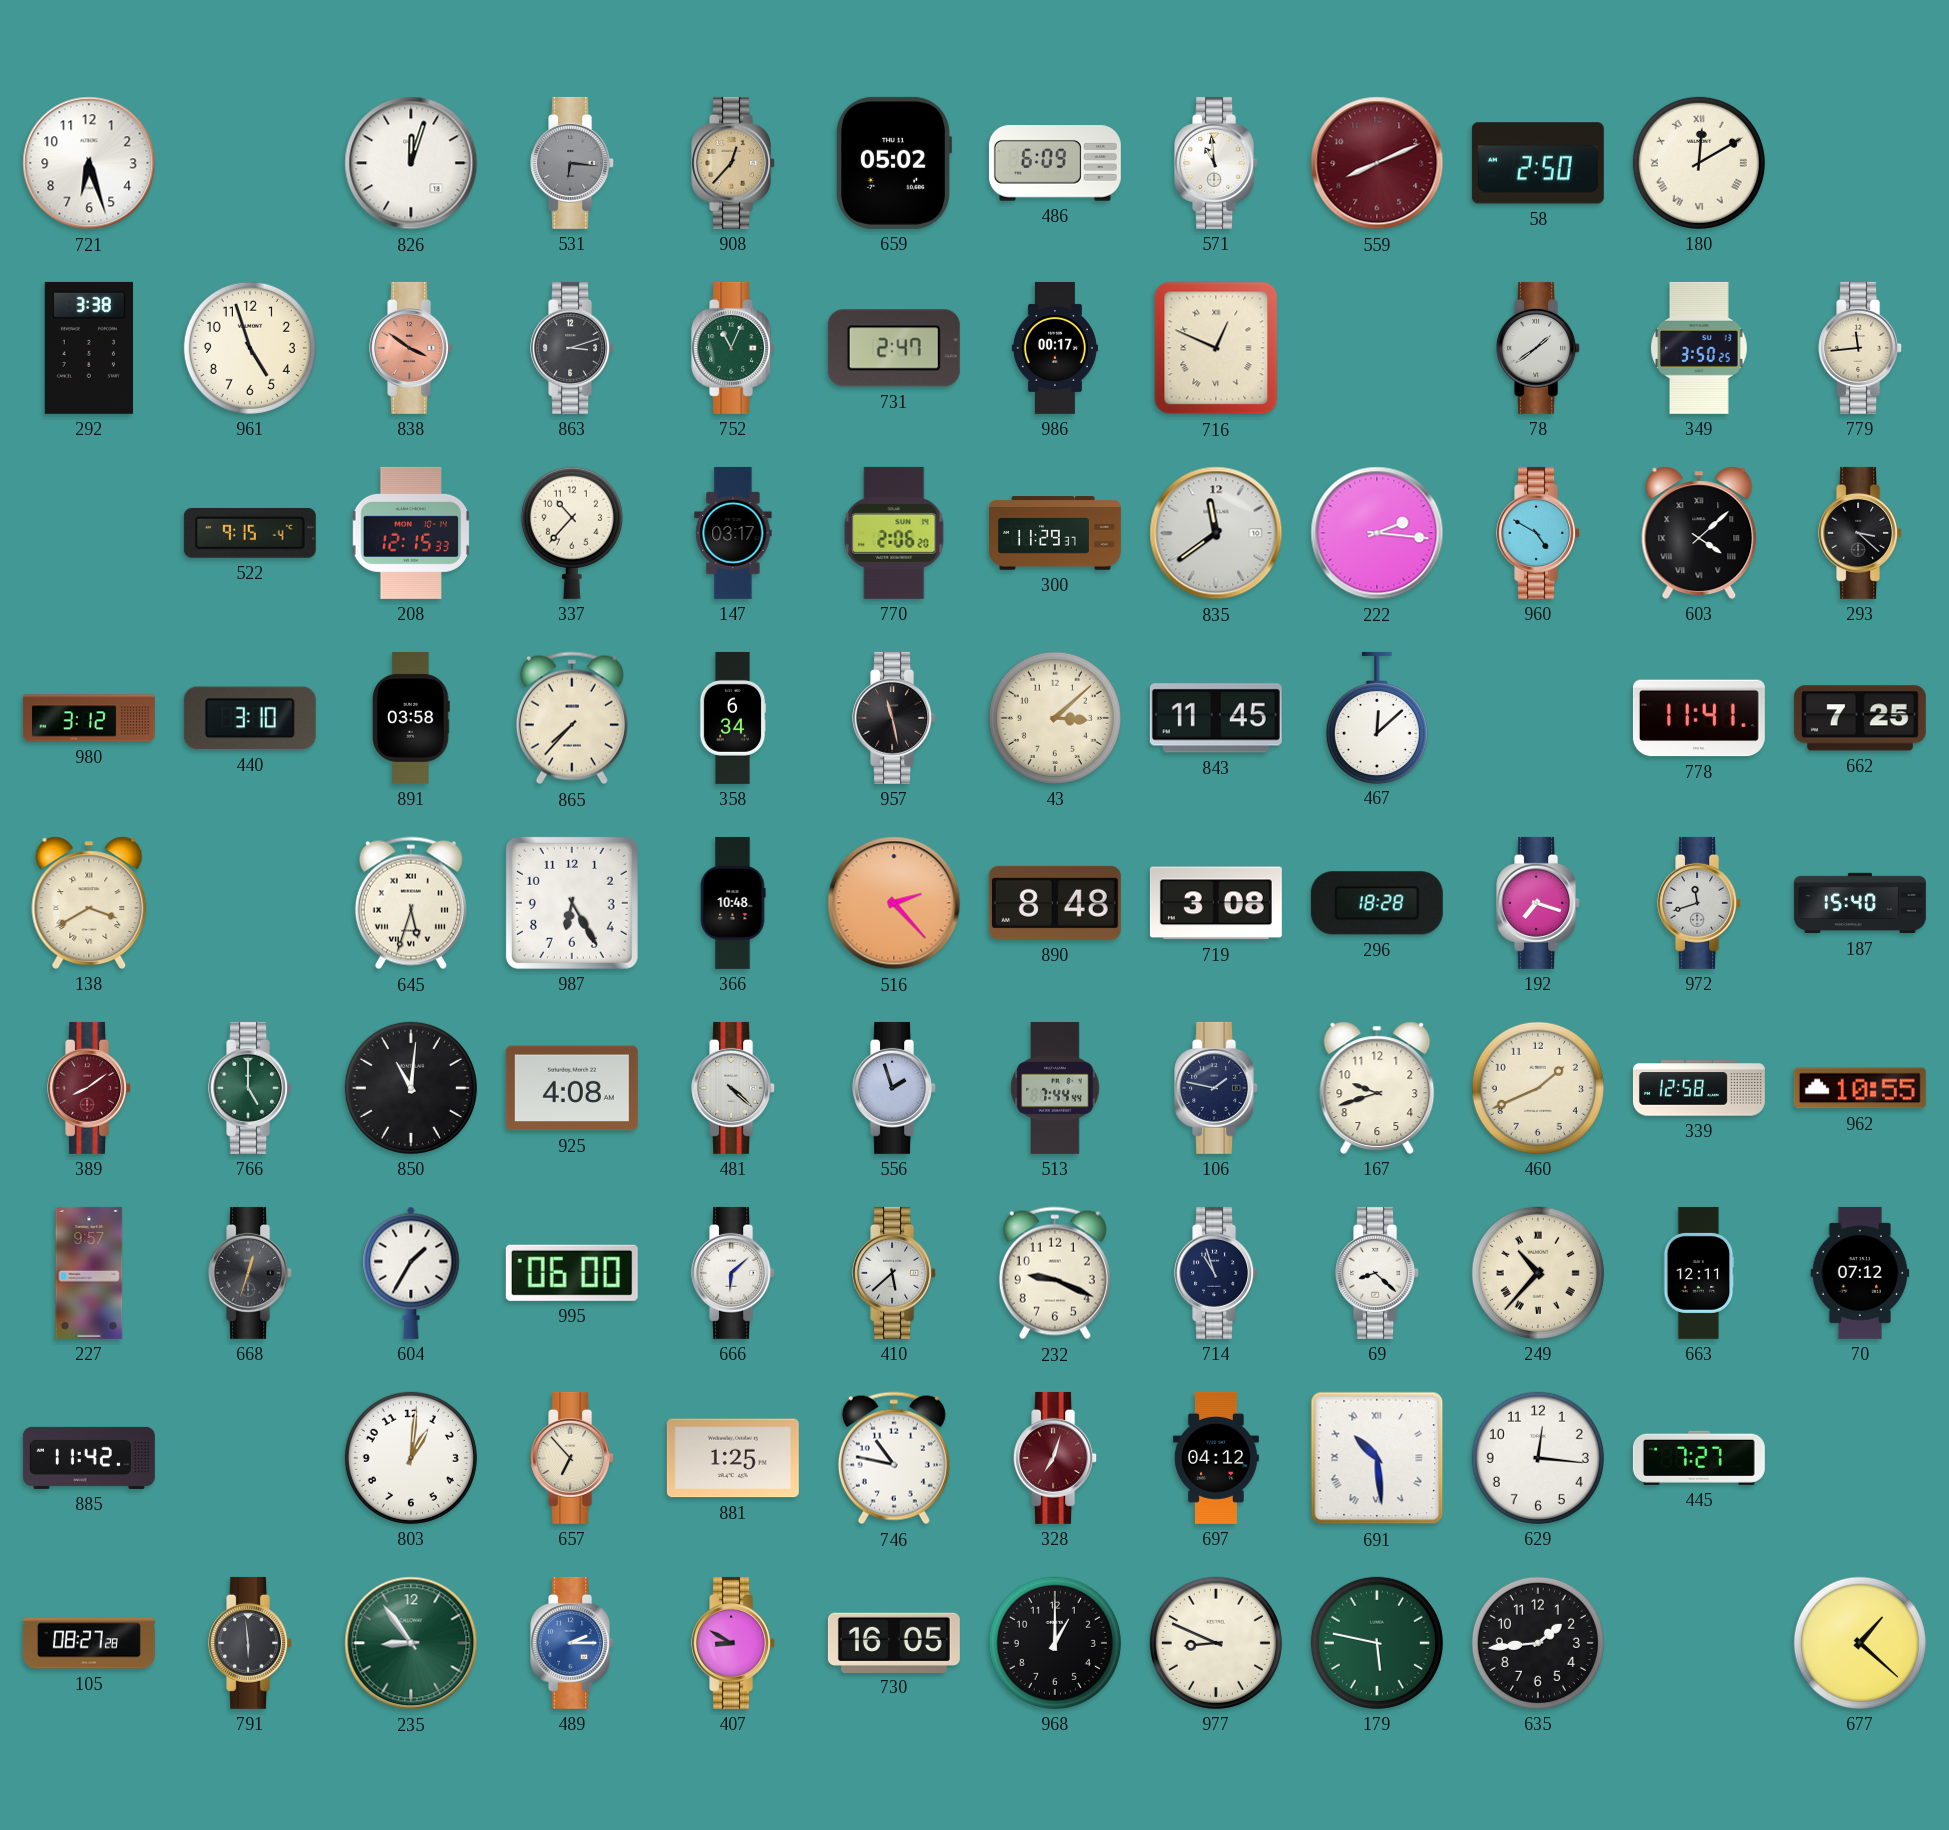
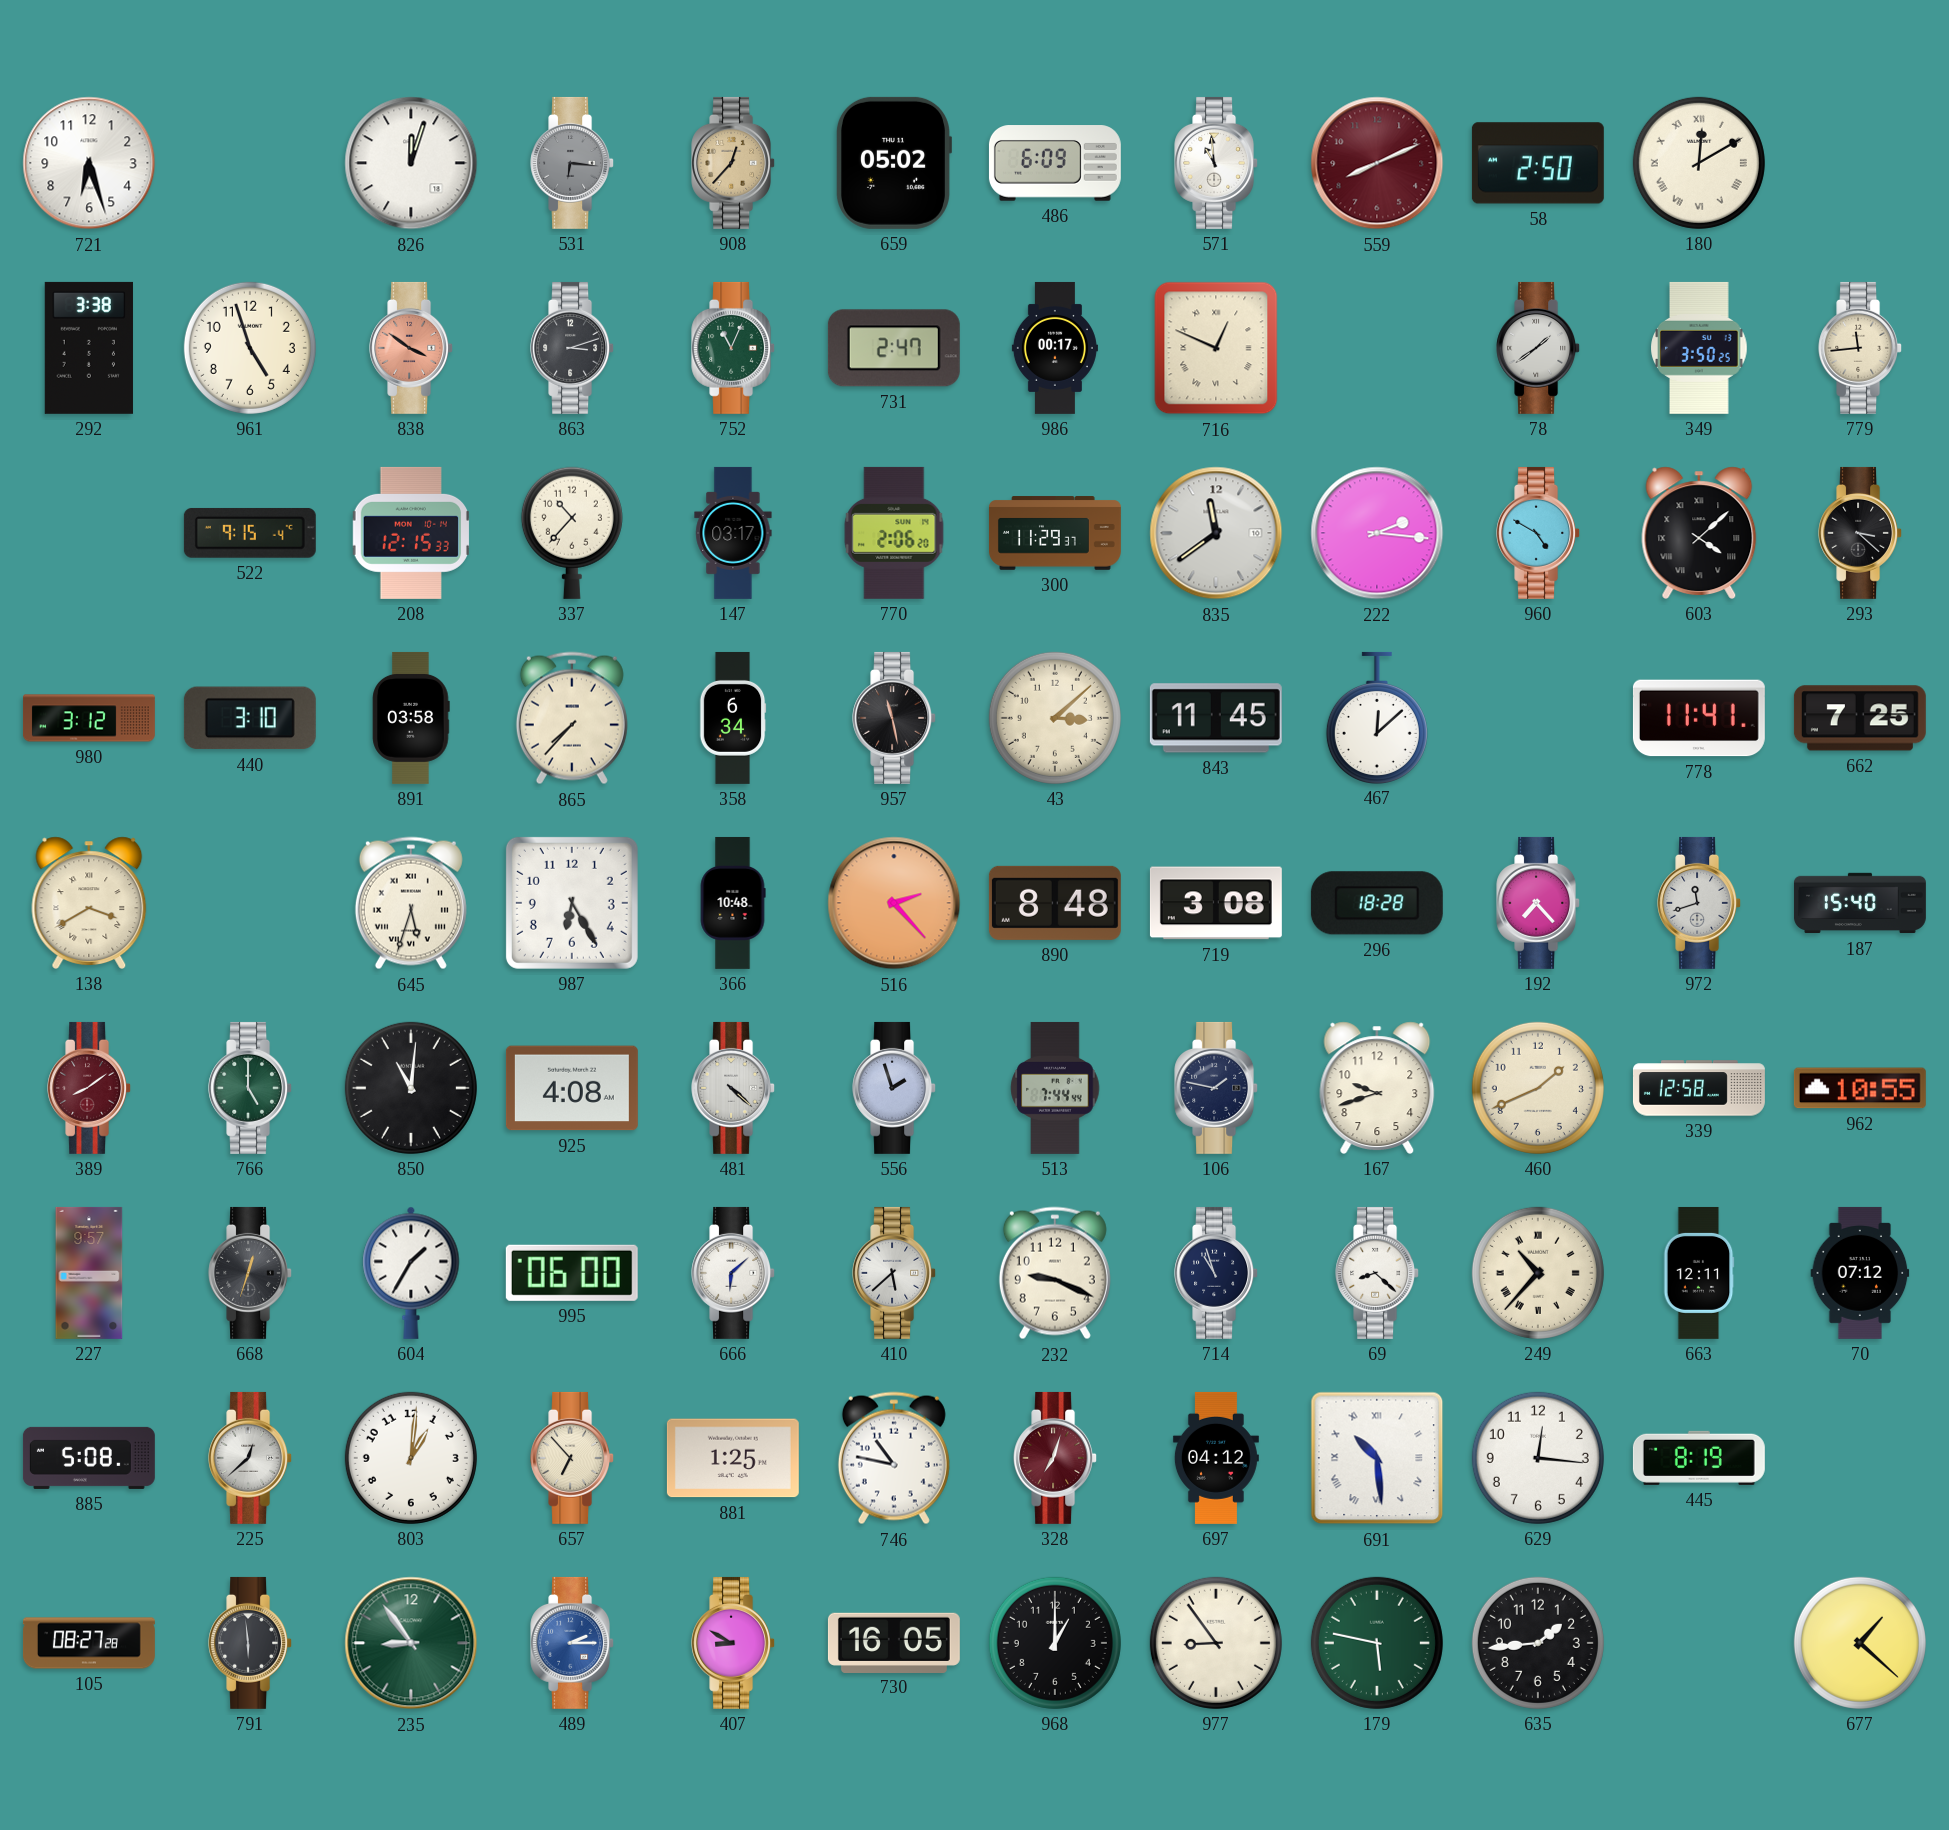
192: 7:18 -> 7:23
885: 11:42 -> 5:08
225: none -> 12:38
445: 7:27 -> 8:19
977: 8:49 -> 8:54
